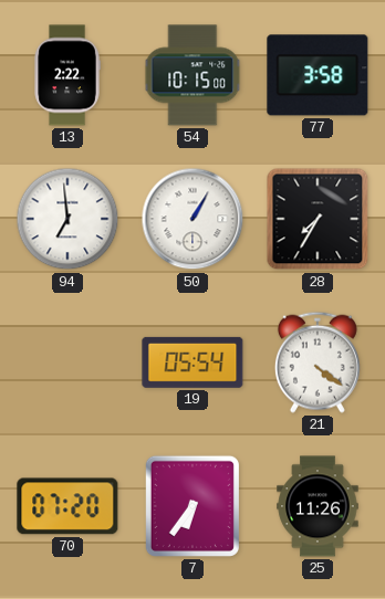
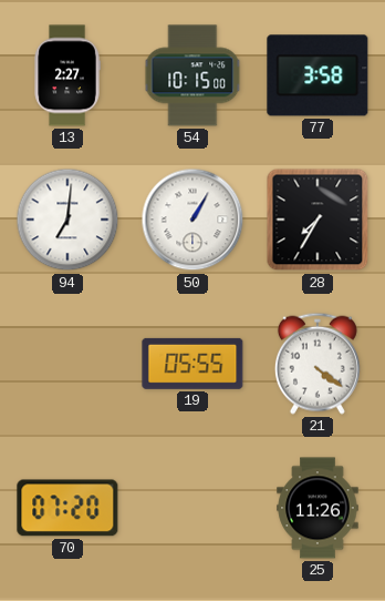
13: 2:22 -> 2:27
94: 6:59 -> 7:01
19: 05:54 -> 05:55
7: 6:36 -> none
